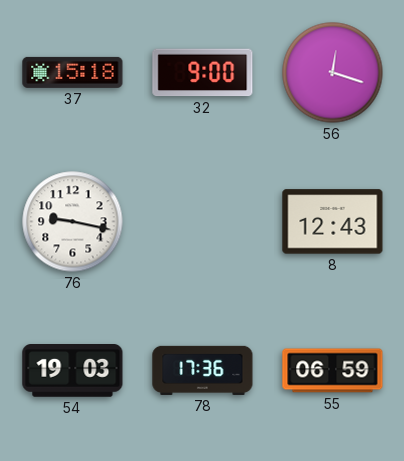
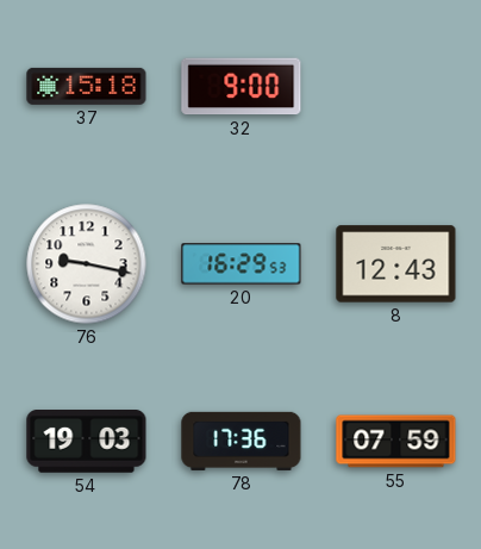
56: 12:18 -> none
20: none -> 16:29
55: 06:59 -> 07:59
